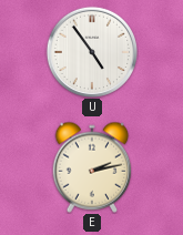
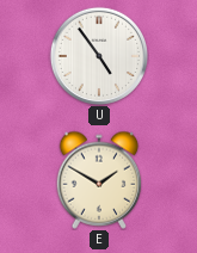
E: 2:13 -> 1:50
